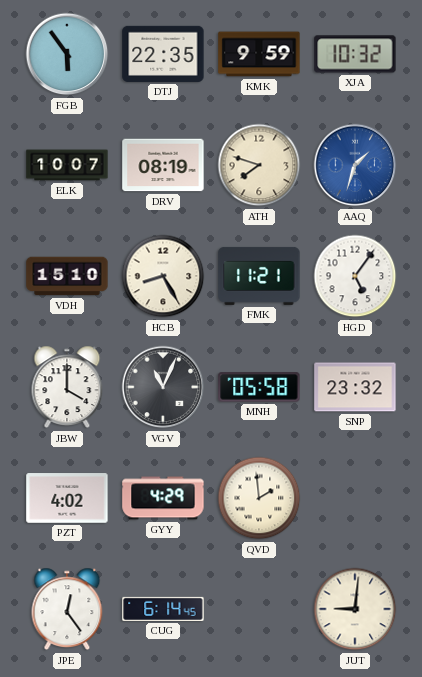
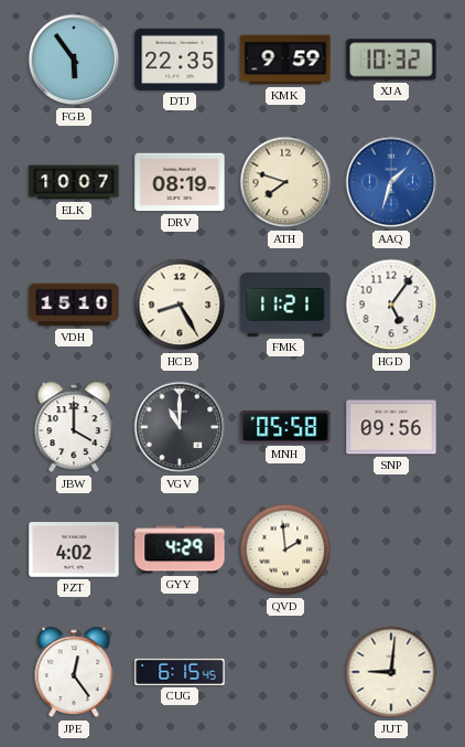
VGV: 11:04 -> 11:00
SNP: 23:32 -> 09:56
CUG: 6:14 -> 6:15
